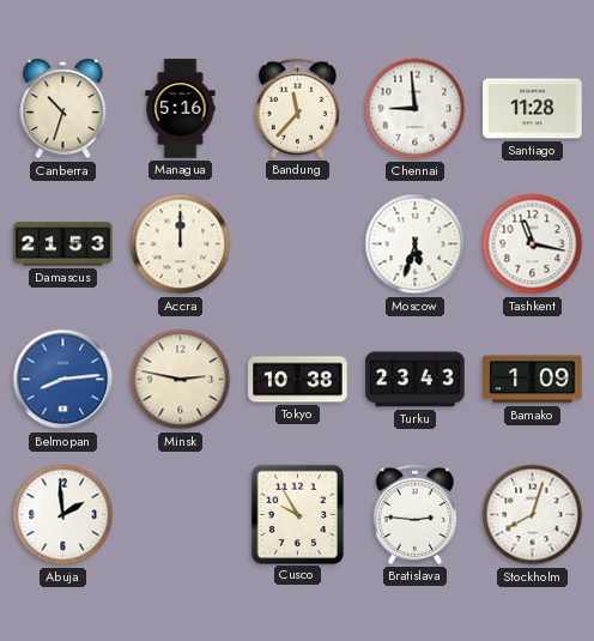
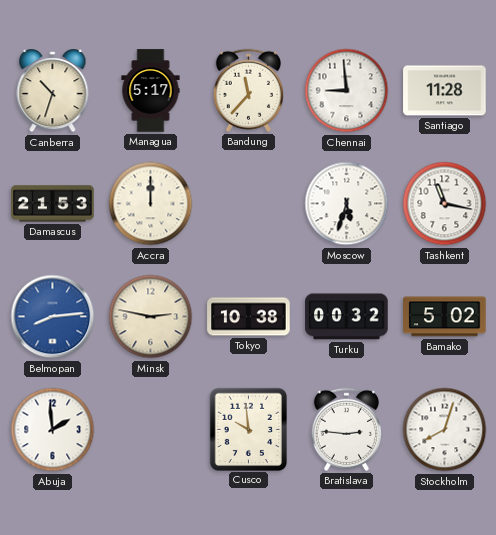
Managua: 5:16 -> 5:17
Turku: 23:43 -> 00:32
Bamako: 1:09 -> 5:02
Cusco: 9:55 -> 9:59
